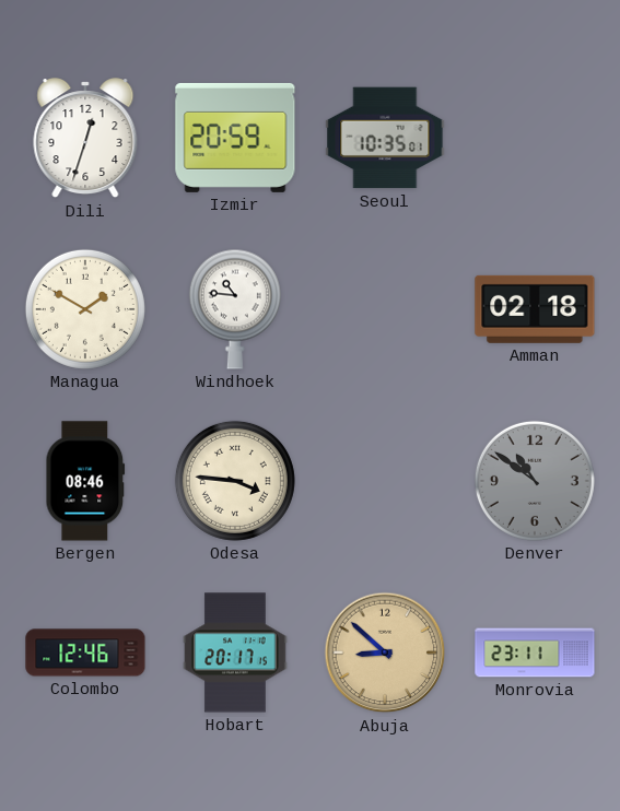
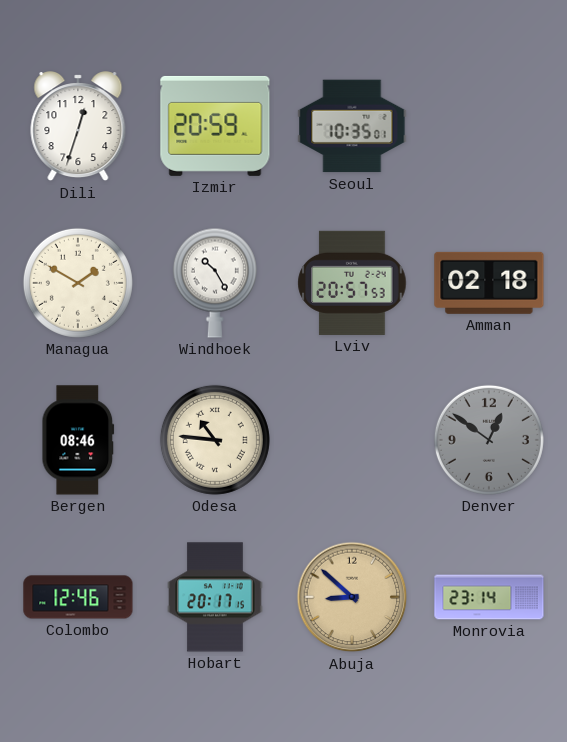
Windhoek: 10:46 -> 10:25
Lviv: none -> 20:57
Odesa: 3:46 -> 10:46
Denver: 10:51 -> 12:51
Monrovia: 23:11 -> 23:14
